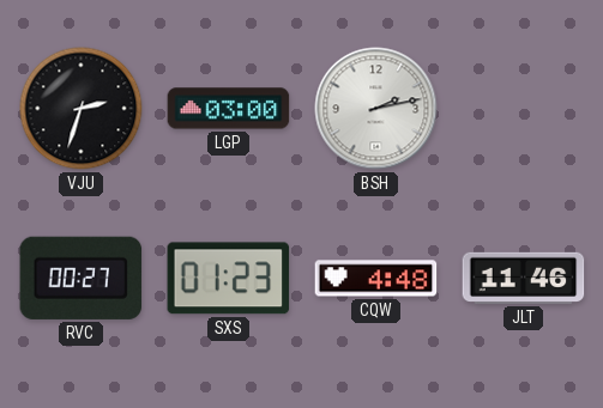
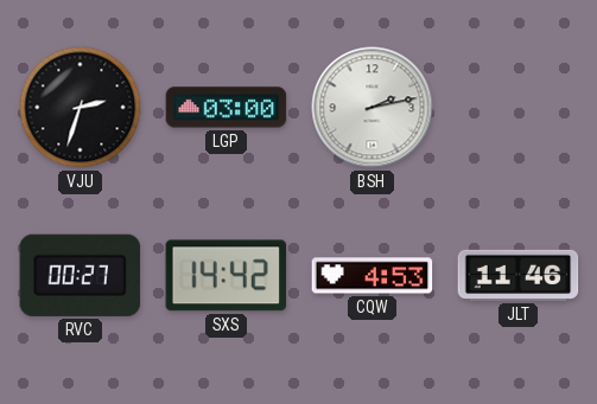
SXS: 01:23 -> 14:42
CQW: 4:48 -> 4:53
